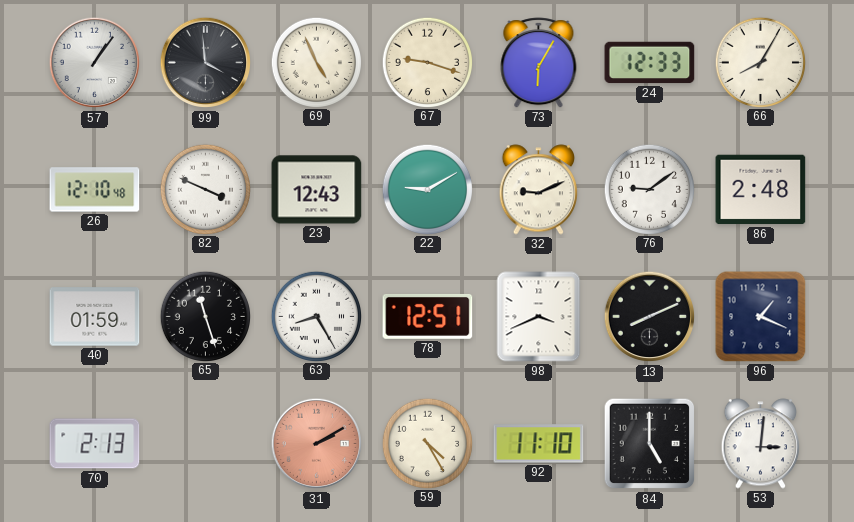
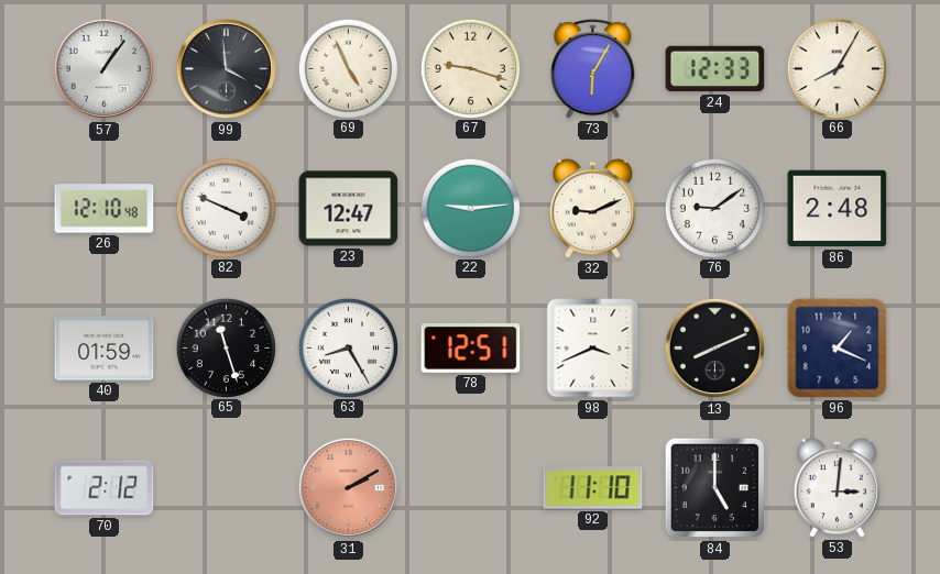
23: 12:43 -> 12:47
22: 9:10 -> 9:14
70: 2:13 -> 2:12
59: 4:25 -> none
